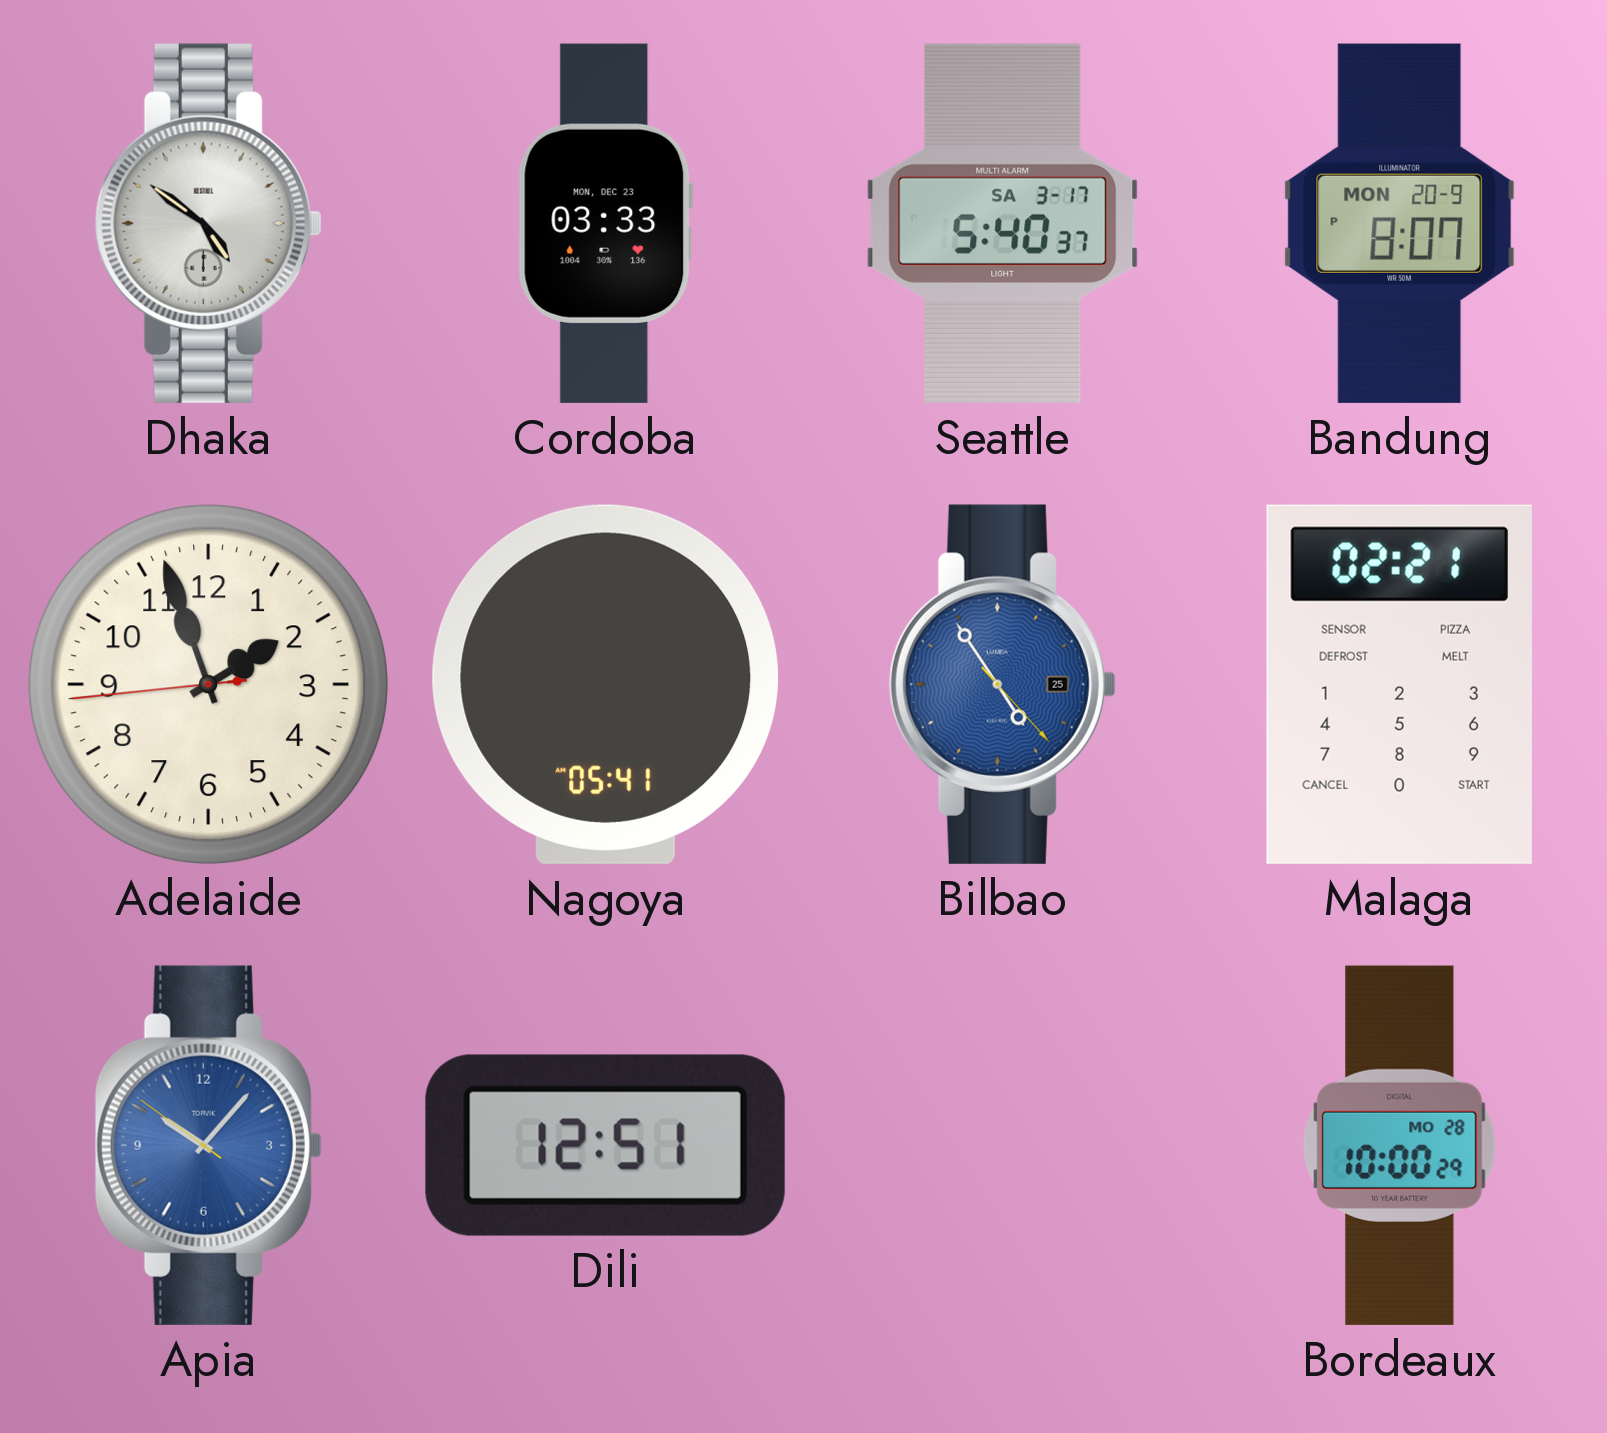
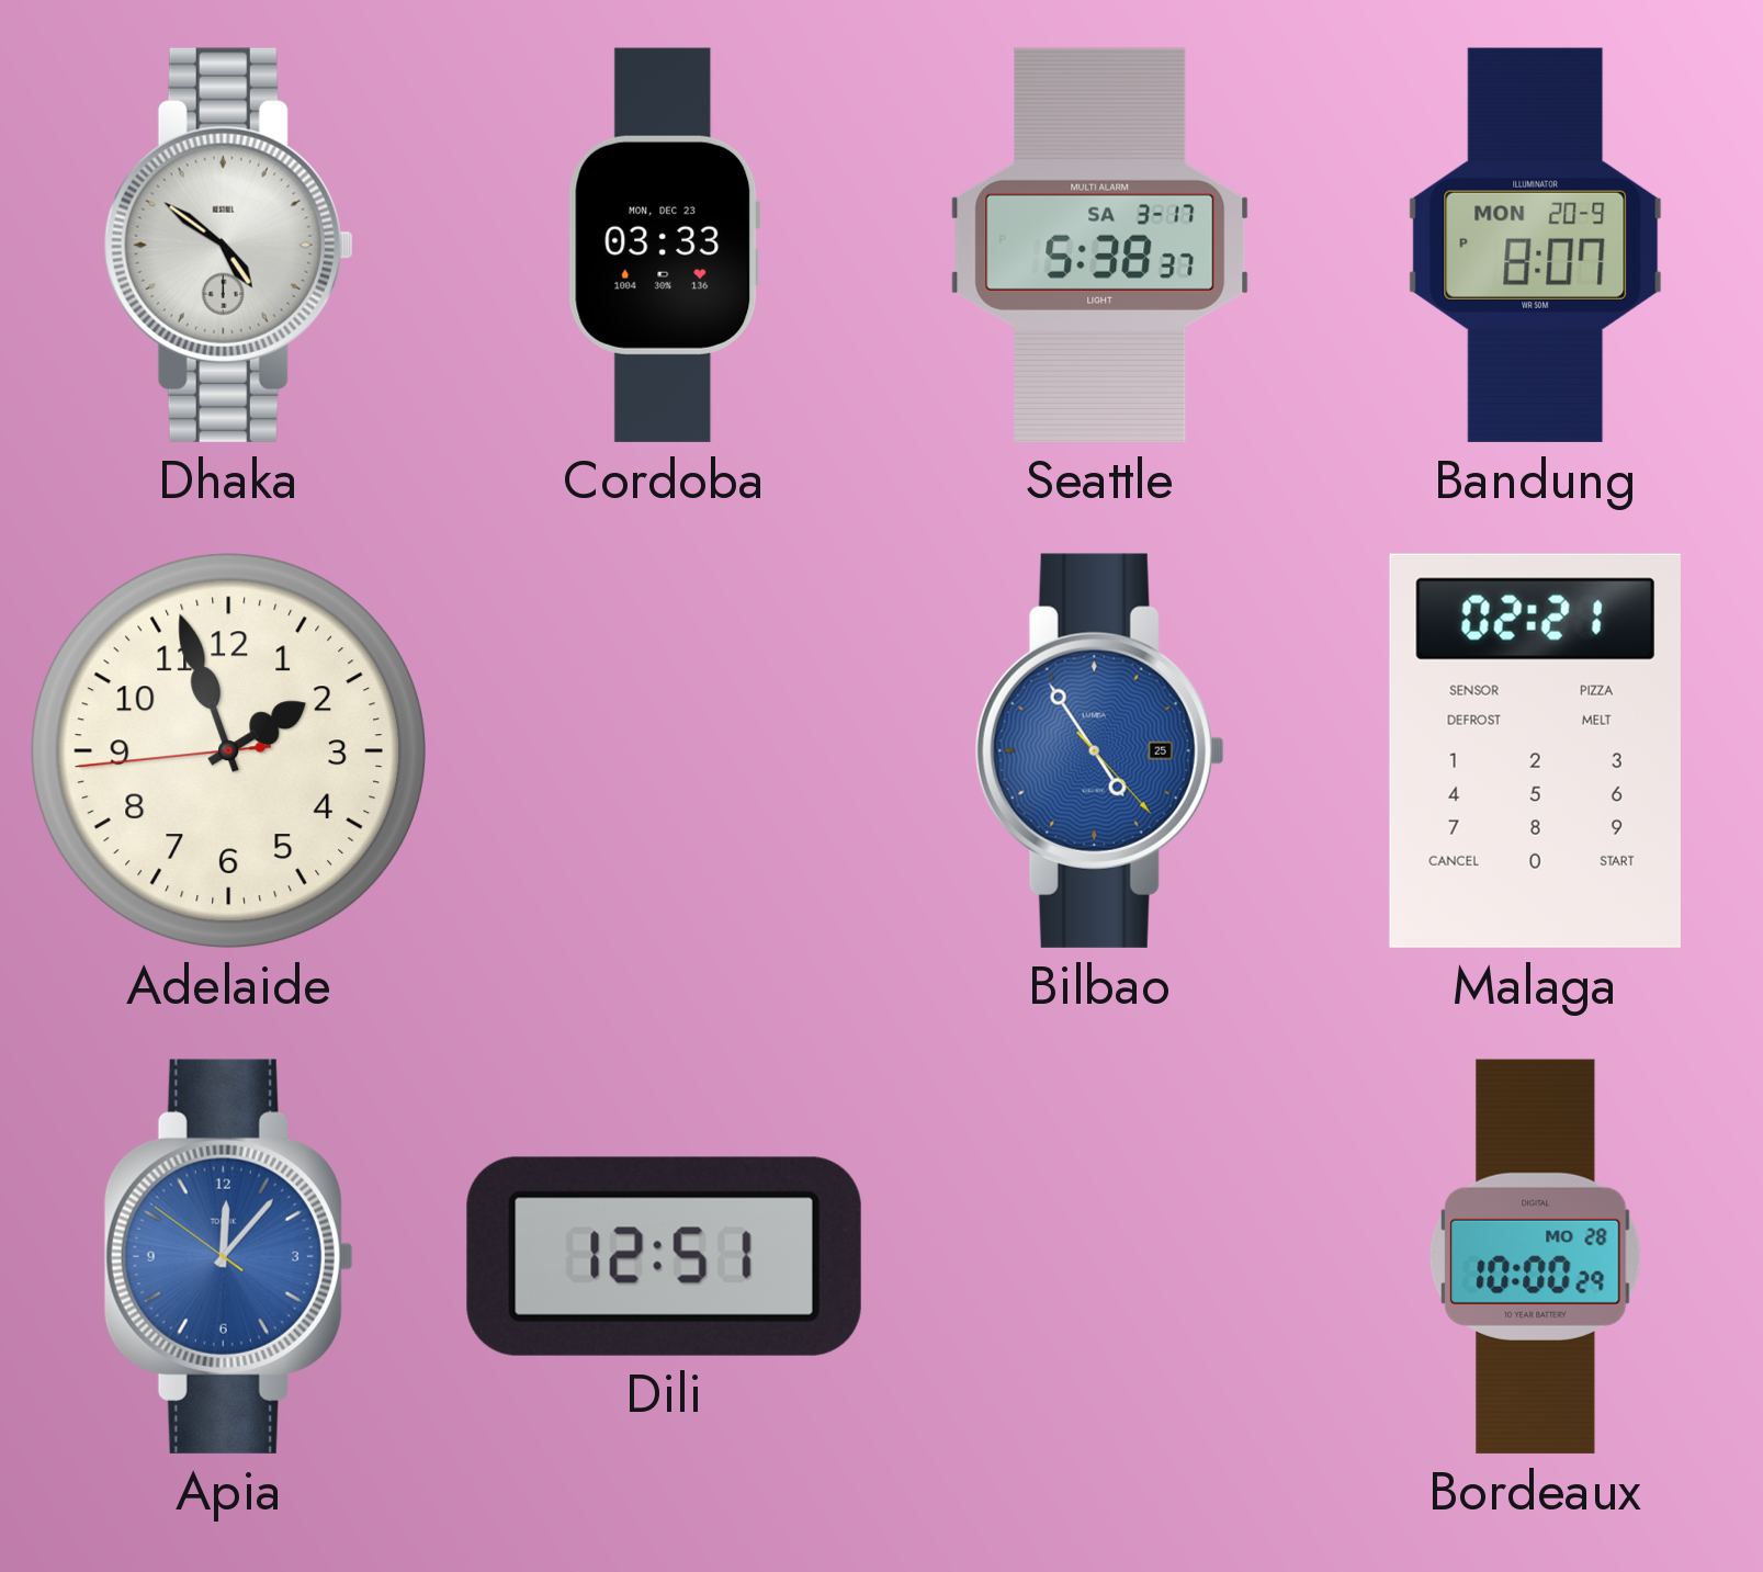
Seattle: 5:40 -> 5:38
Nagoya: 05:41 -> none
Apia: 10:06 -> 12:06
